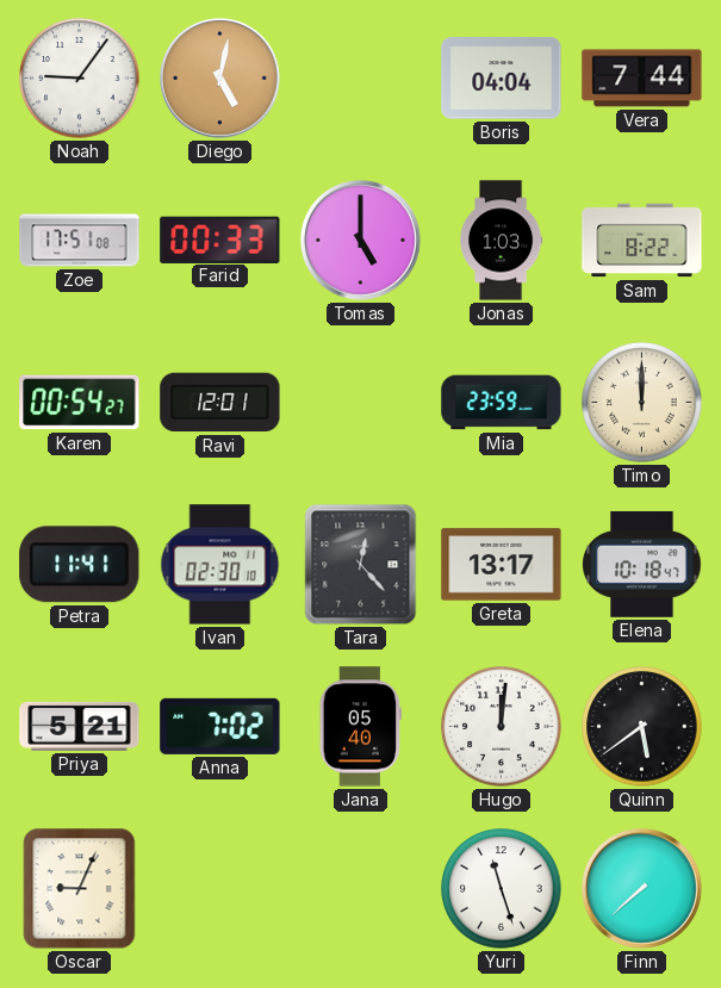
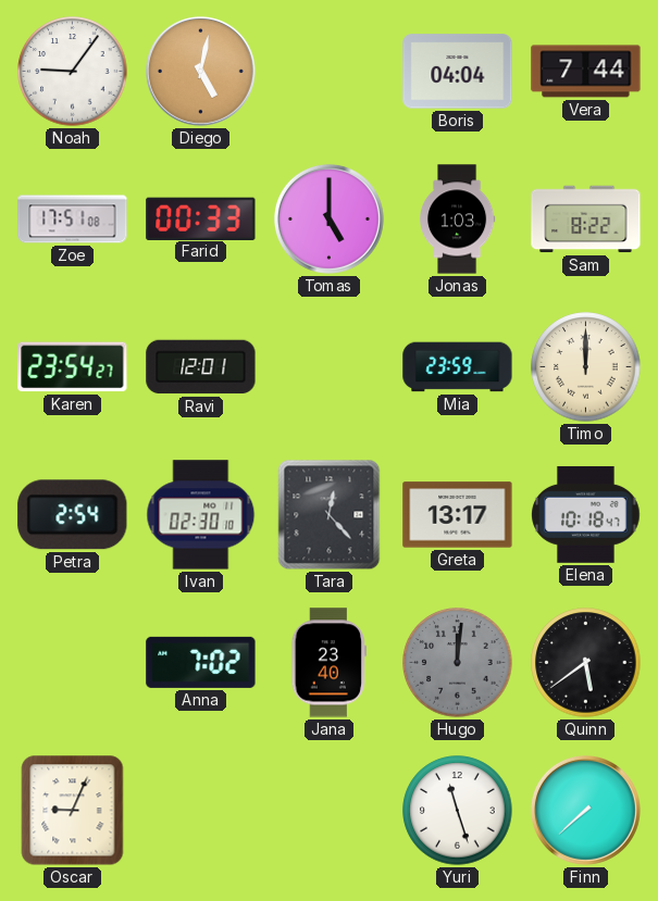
Karen: 00:54 -> 23:54
Petra: 11:41 -> 2:54
Priya: 5:21 -> none
Jana: 05:40 -> 23:40
Hugo dial: white -> grey
